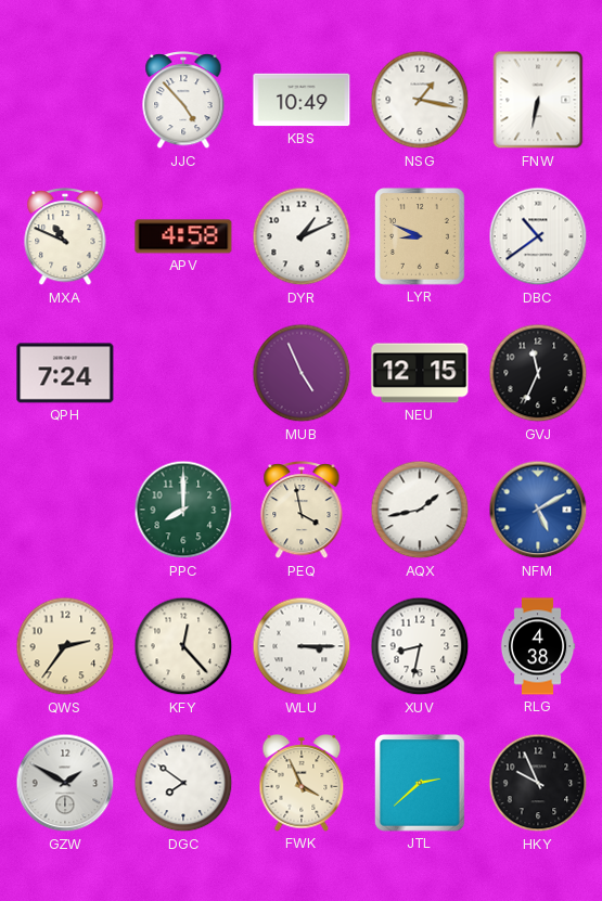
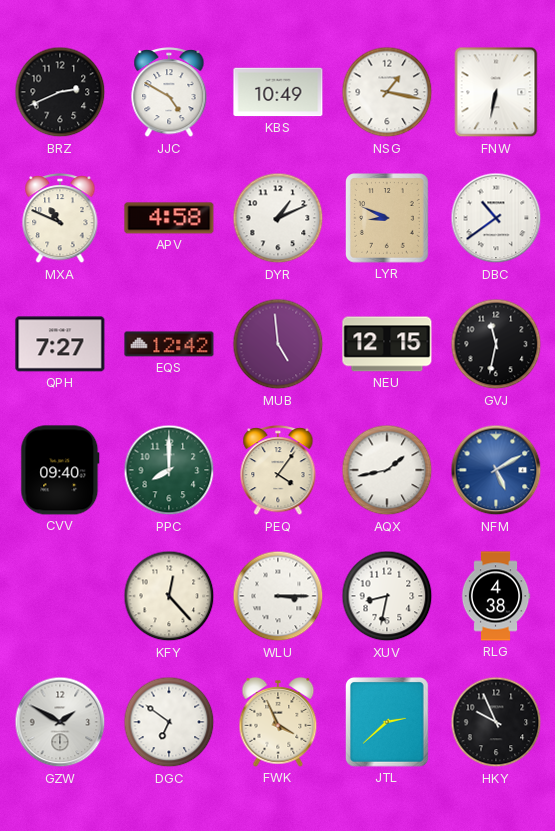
BRZ: none -> 2:41
JJC: 4:53 -> 4:50
QPH: 7:24 -> 7:27
EQS: none -> 12:42
MUB: 4:56 -> 4:59
GVJ: 11:34 -> 11:32
CVV: none -> 09:40
PEQ: 3:58 -> 4:06
QWS: 2:36 -> none
DGC: 7:51 -> 6:51
